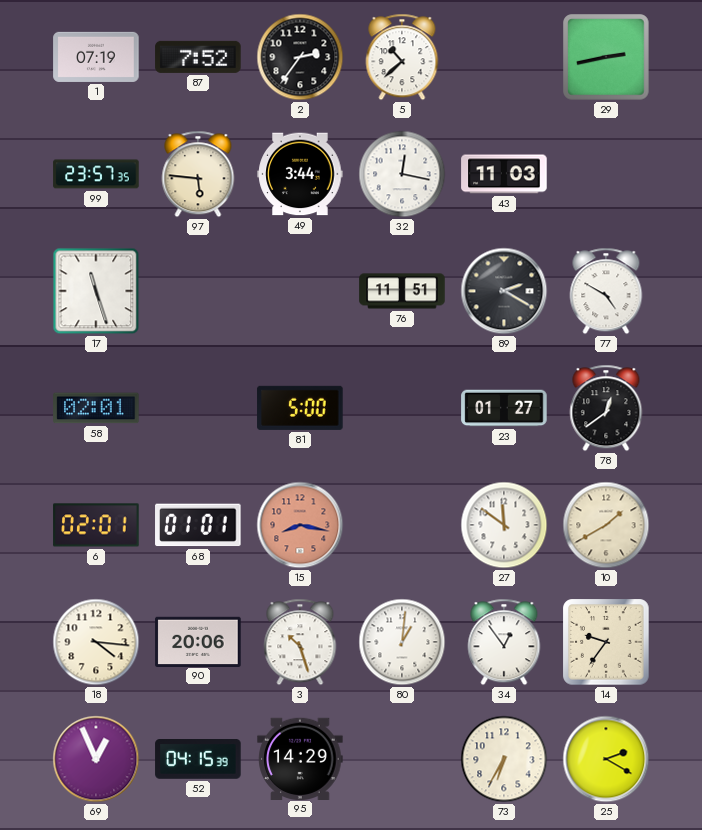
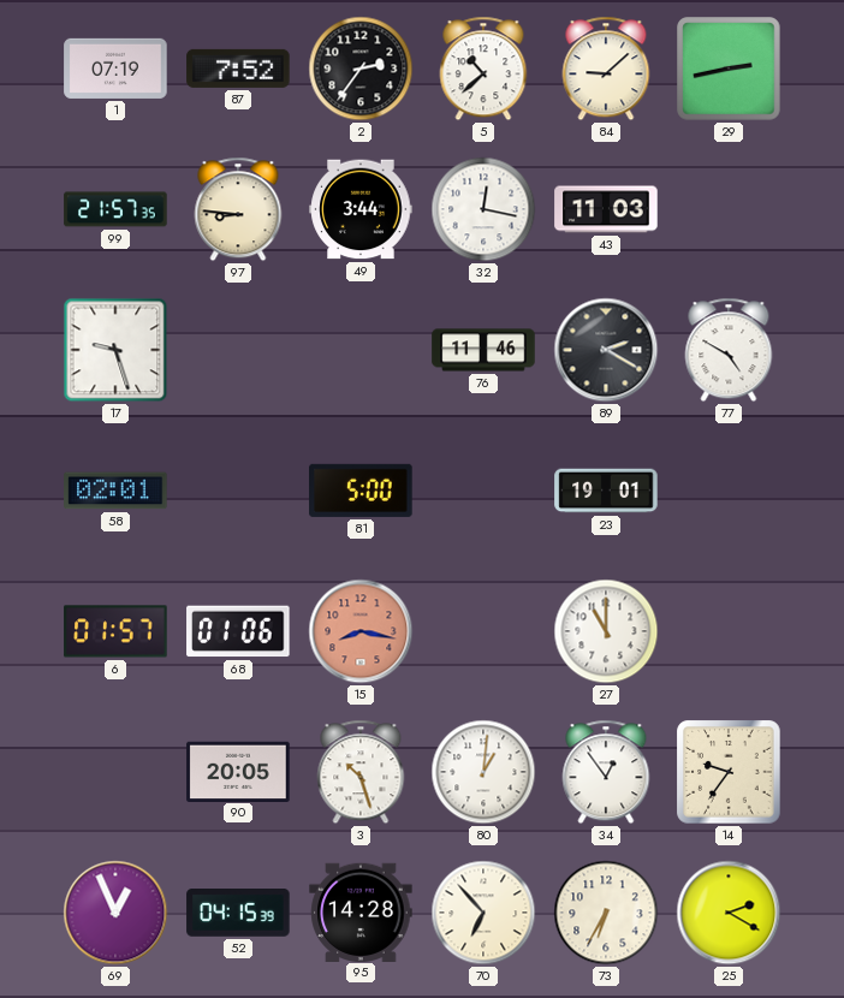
84: none -> 9:08
99: 23:57 -> 21:57
97: 5:46 -> 8:46
17: 11:27 -> 9:27
76: 11:51 -> 11:46
23: 01:27 -> 19:01
78: 12:39 -> none
6: 02:01 -> 01:57
68: 01:01 -> 01:06
27: 11:51 -> 11:00
10: 1:40 -> none
18: 4:16 -> none
90: 20:06 -> 20:05
95: 14:29 -> 14:28
70: none -> 6:53
